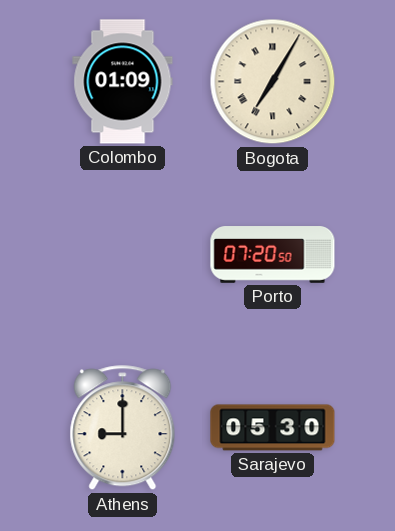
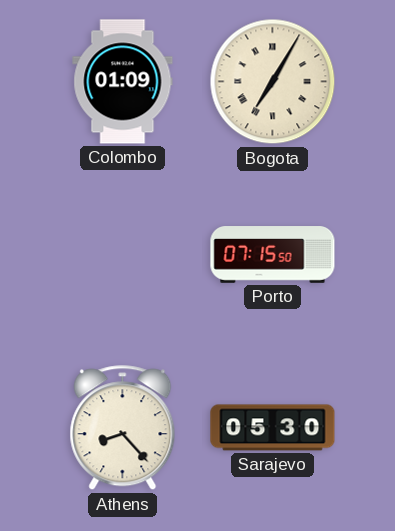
Porto: 07:20 -> 07:15
Athens: 9:00 -> 8:23
